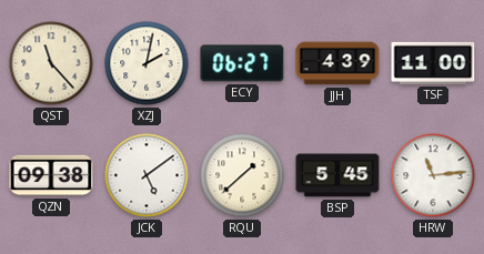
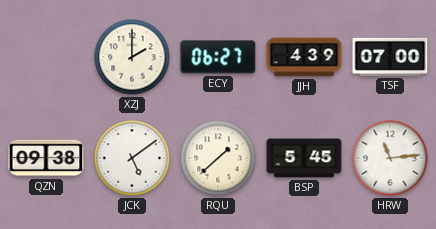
QST: 11:23 -> none
XZJ: 2:02 -> 2:00
TSF: 11:00 -> 07:00
